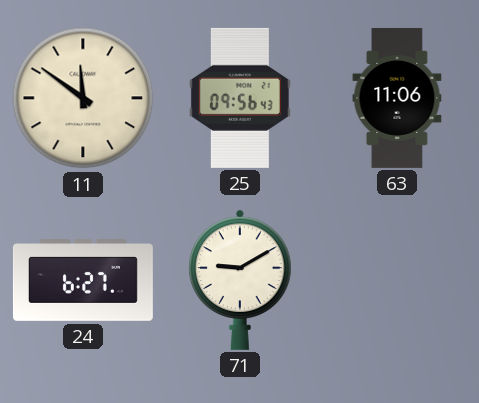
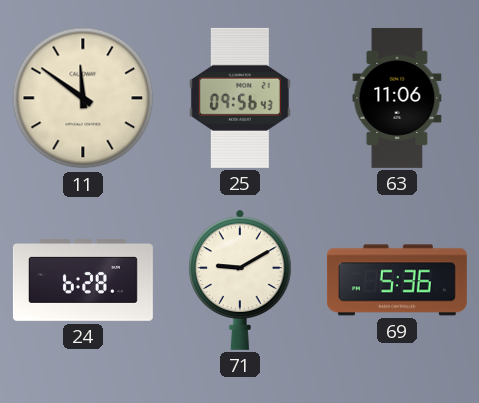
24: 6:27 -> 6:28
69: none -> 5:36
